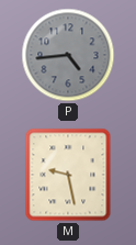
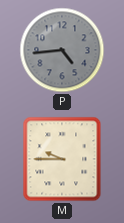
M: 9:28 -> 9:45
